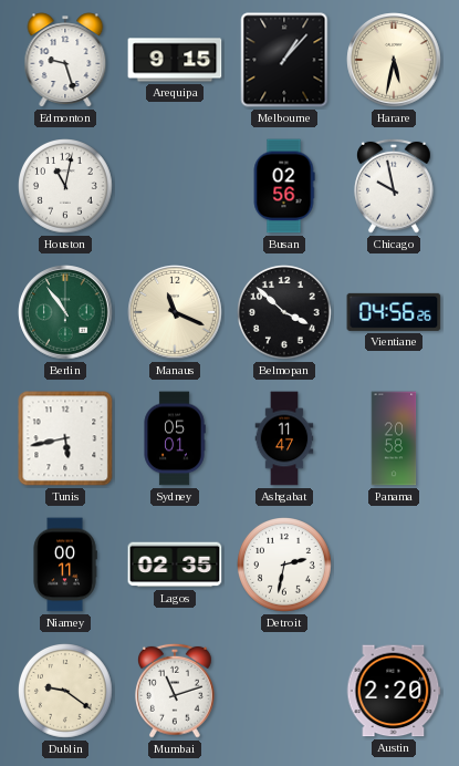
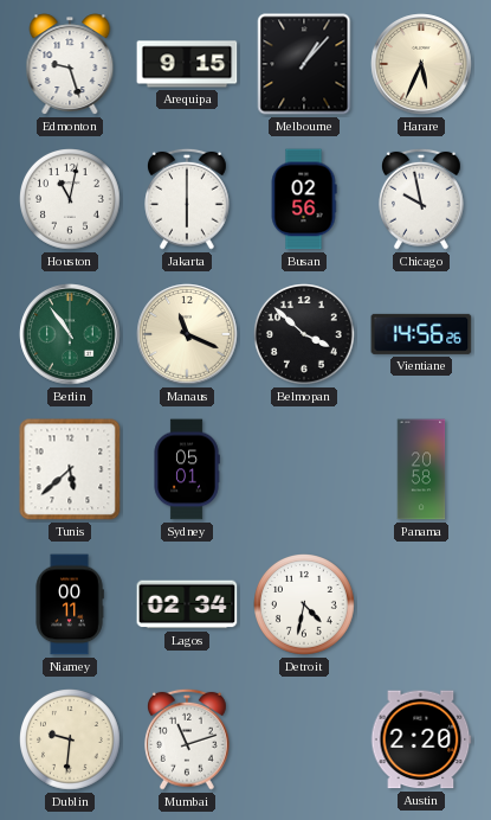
Harare: 5:32 -> 5:34
Jakarta: none -> 6:00
Vientiane: 04:56 -> 14:56
Tunis: 5:43 -> 5:38
Ashgabat: 11:47 -> none
Lagos: 02:35 -> 02:34
Detroit: 2:32 -> 4:32
Dublin: 9:21 -> 9:31
